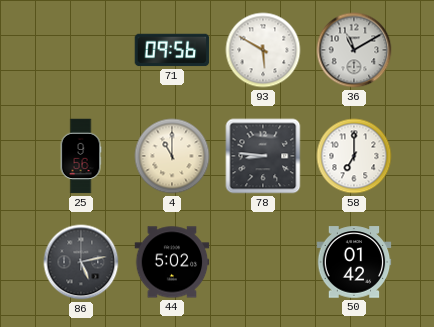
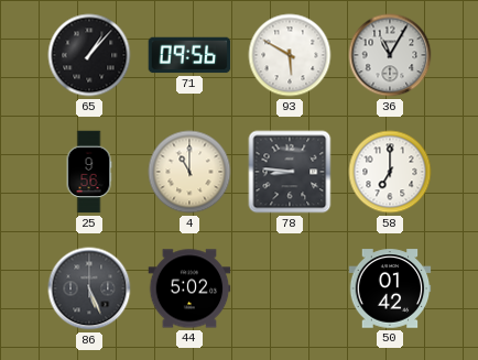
65: none -> 1:07
36: 11:10 -> 11:05
86: 5:13 -> 5:26
